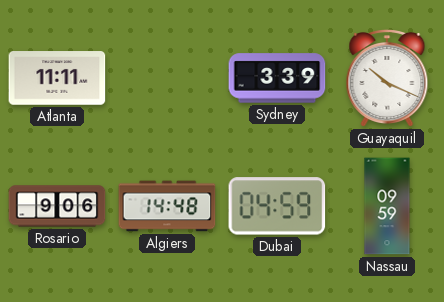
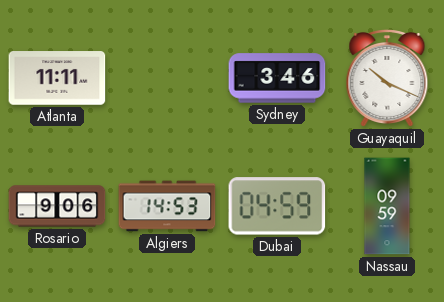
Sydney: 3:39 -> 3:46
Algiers: 14:48 -> 14:53
